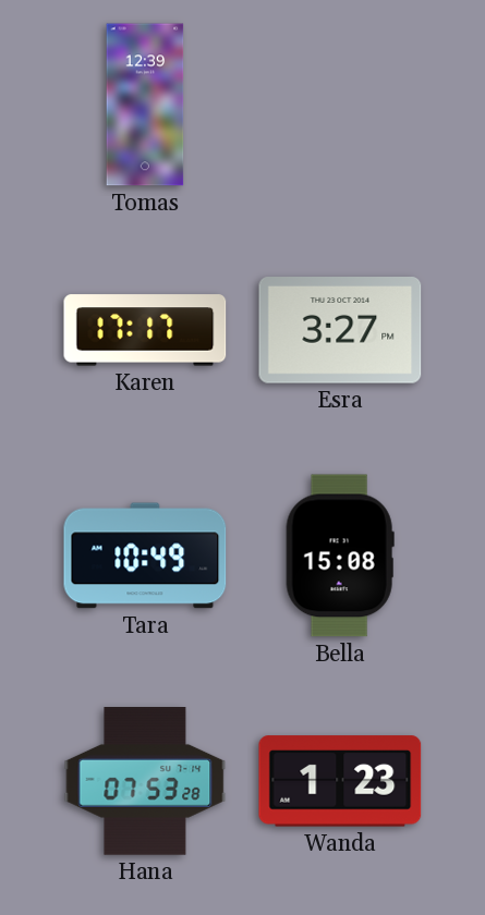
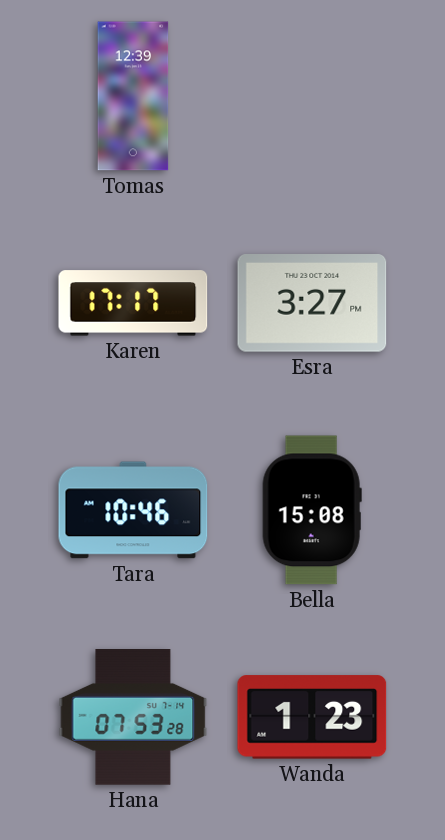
Tara: 10:49 -> 10:46
